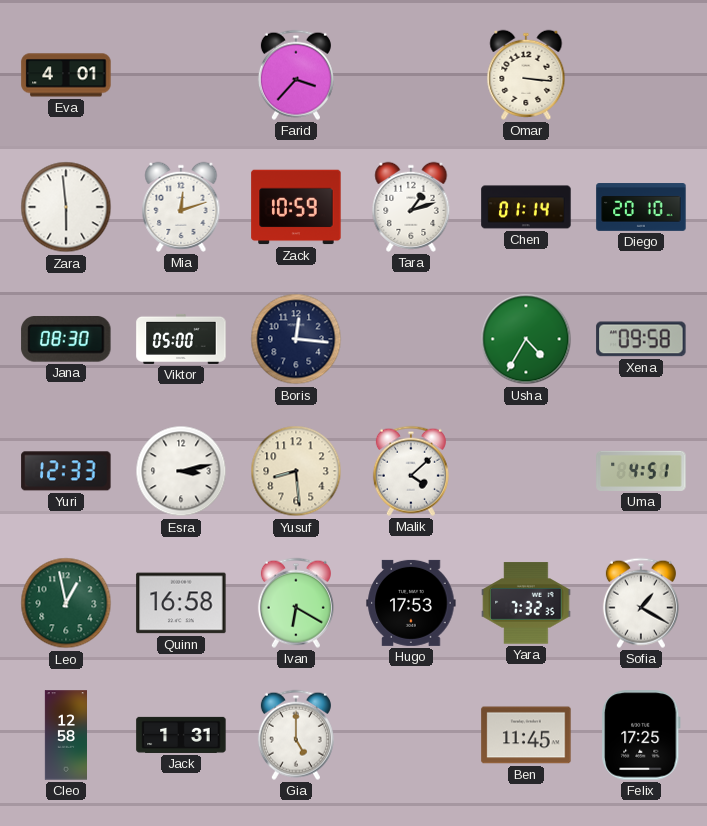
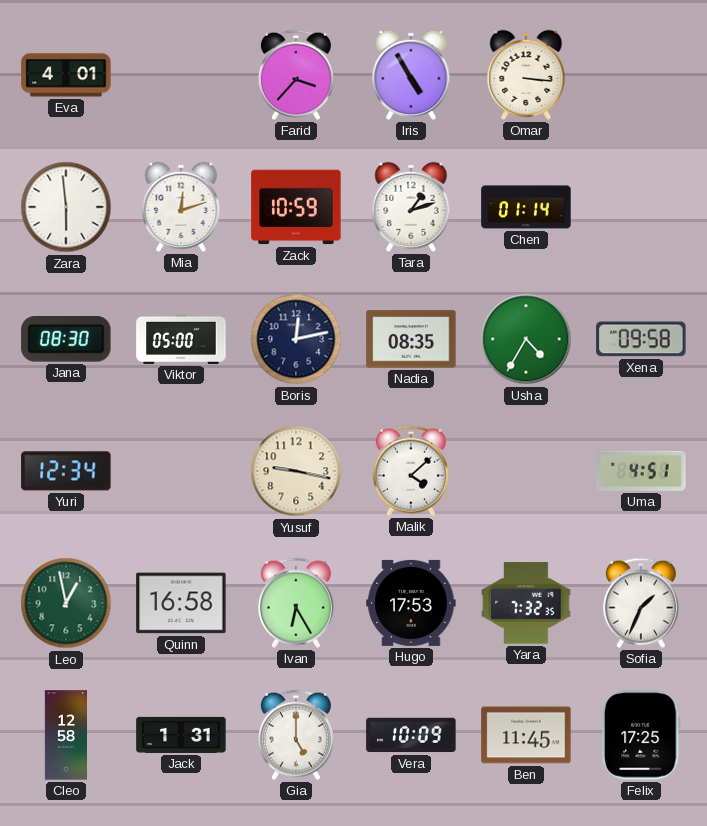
Iris: none -> 4:55
Diego: 20:10 -> none
Boris: 12:16 -> 12:13
Nadia: none -> 08:35
Yuri: 12:33 -> 12:34
Esra: 3:13 -> none
Yusuf: 8:29 -> 9:17
Ivan: 6:20 -> 6:25
Sofia: 1:20 -> 1:34
Vera: none -> 10:09
